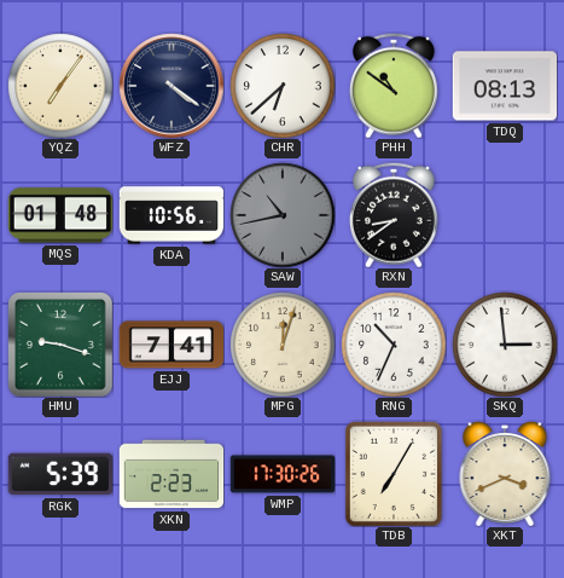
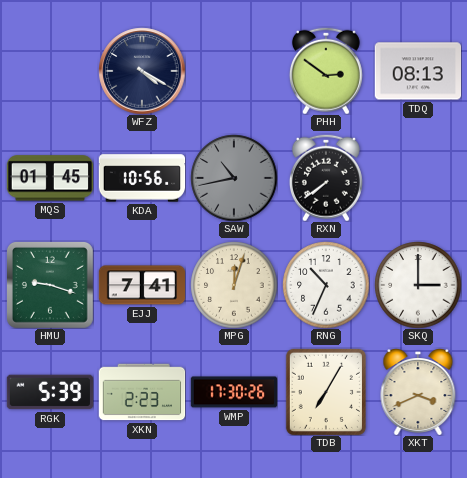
YQZ: 7:06 -> none
WFZ: 4:21 -> 4:20
CHR: 6:38 -> none
PHH: 10:51 -> 2:51
MQS: 01:48 -> 01:45
RXN: 8:39 -> 7:39
SKQ: 2:59 -> 3:00
